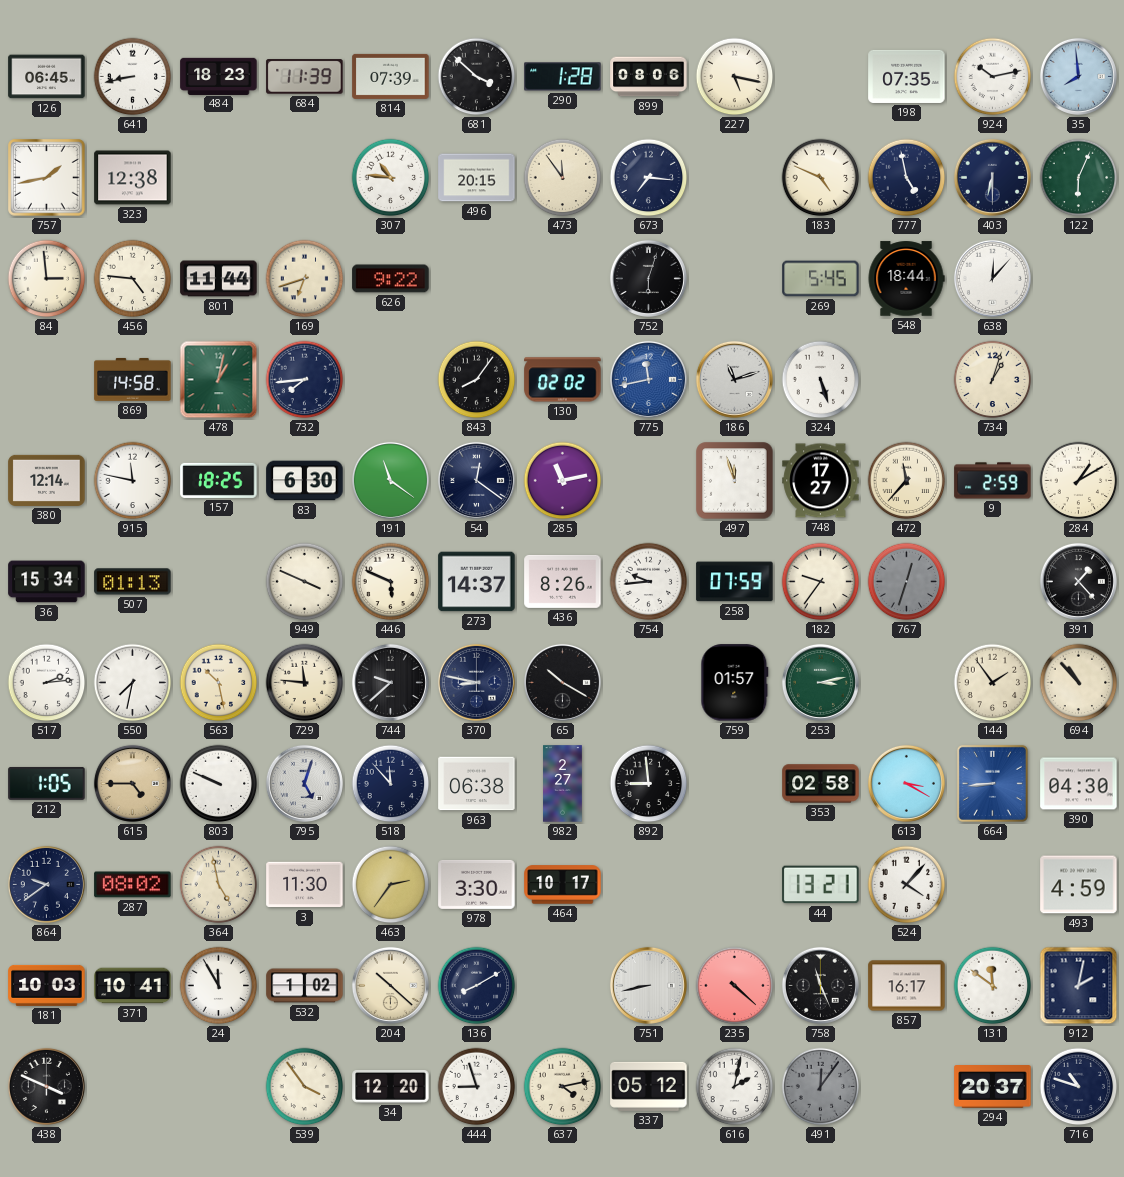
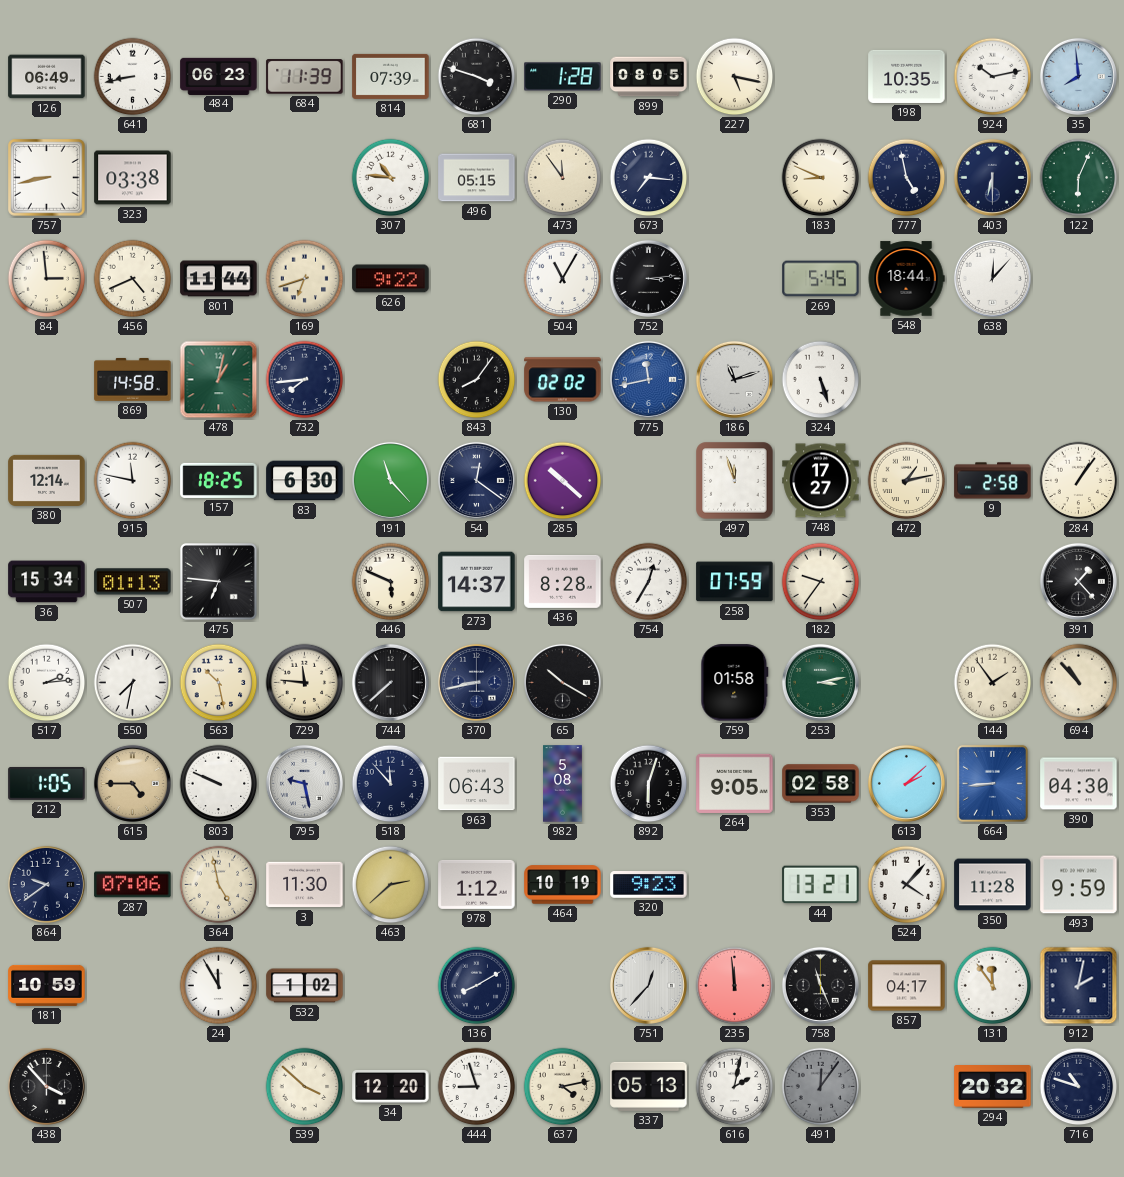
126: 06:45 -> 06:49
484: 18:23 -> 06:23
681: 3:52 -> 3:48
899: 08:06 -> 08:05
198: 07:35 -> 10:35
757: 1:43 -> 8:43
323: 12:38 -> 03:38
496: 20:15 -> 05:15
183: 4:49 -> 8:49
456: 4:46 -> 4:41
504: none -> 11:05
752: 6:03 -> 3:14
734: 1:03 -> none
191: 11:21 -> 11:23
285: 11:13 -> 10:22
472: 11:37 -> 1:13
9: 2:59 -> 2:58
284: 1:10 -> 1:06
475: none -> 6:46
949: 3:49 -> none
436: 8:26 -> 8:28
754: 9:44 -> 12:35
767: 12:33 -> none
744: 9:38 -> 7:38
370: 8:47 -> 8:43
759: 01:57 -> 01:58
795: 5:03 -> 9:28
963: 06:38 -> 06:43
982: 2:27 -> 5:08
892: 8:59 -> 6:03
264: none -> 9:05
613: 3:20 -> 2:08
287: 08:02 -> 07:06
463: 2:36 -> 2:38
978: 3:30 -> 1:12
464: 10:17 -> 10:19
320: none -> 9:23
350: none -> 11:28
493: 4:59 -> 9:59
181: 10:03 -> 10:59
371: 10:41 -> none
204: 10:22 -> none
751: 8:43 -> 12:37
235: 4:22 -> 11:59
857: 16:17 -> 04:17
131: 11:51 -> 11:54
438: 3:49 -> 3:53
539: 3:54 -> 3:52
337: 05:12 -> 05:13
294: 20:37 -> 20:32
